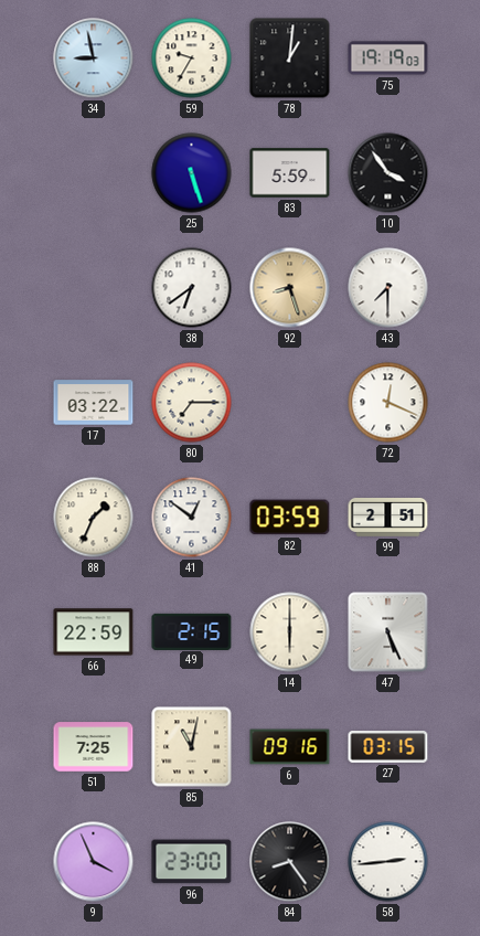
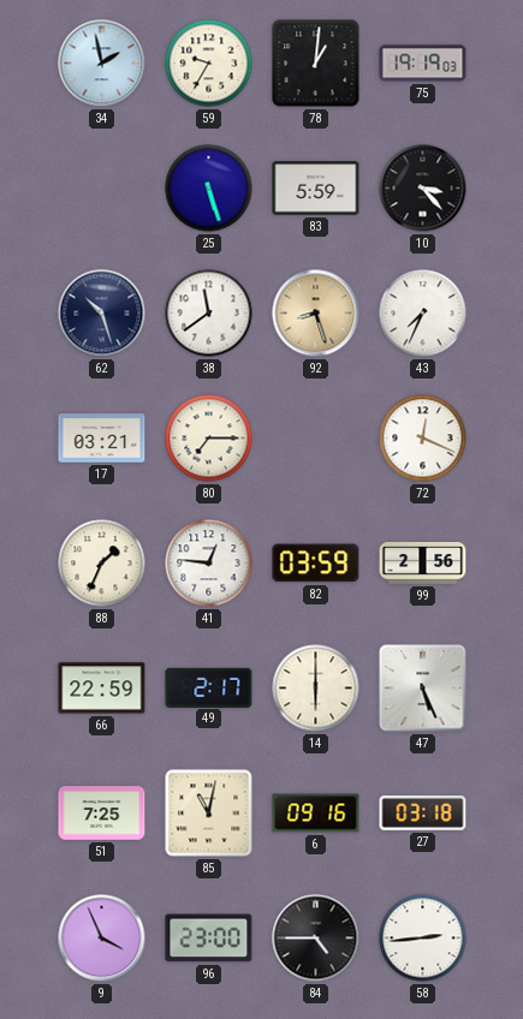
34: 8:58 -> 1:58
10: 3:54 -> 3:23
62: none -> 10:27
38: 6:39 -> 11:39
43: 7:30 -> 7:34
17: 03:22 -> 03:21
41: 12:51 -> 12:46
99: 2:51 -> 2:56
49: 2:15 -> 2:17
27: 03:15 -> 03:18
84: 8:24 -> 4:45
